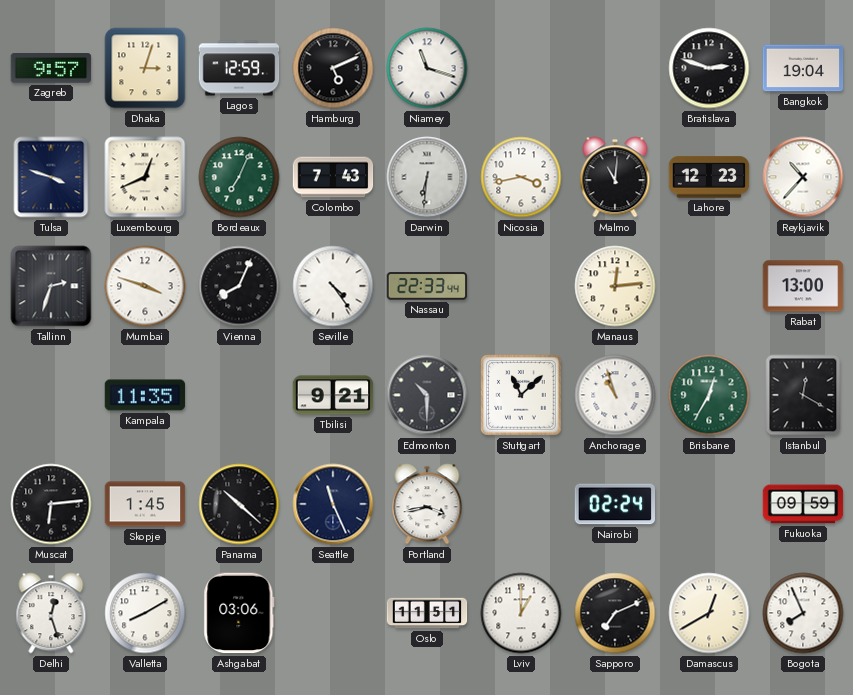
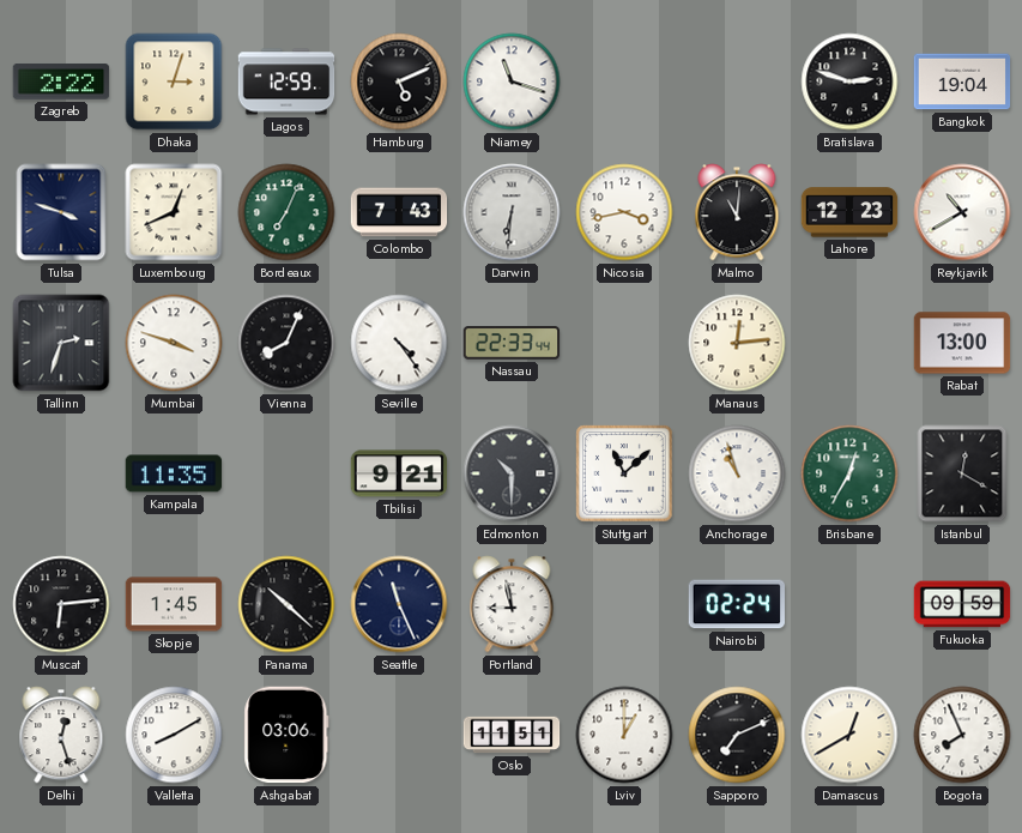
Zagreb: 9:57 -> 2:22
Reykjavik: 10:37 -> 10:40
Portland: 3:43 -> 8:58
